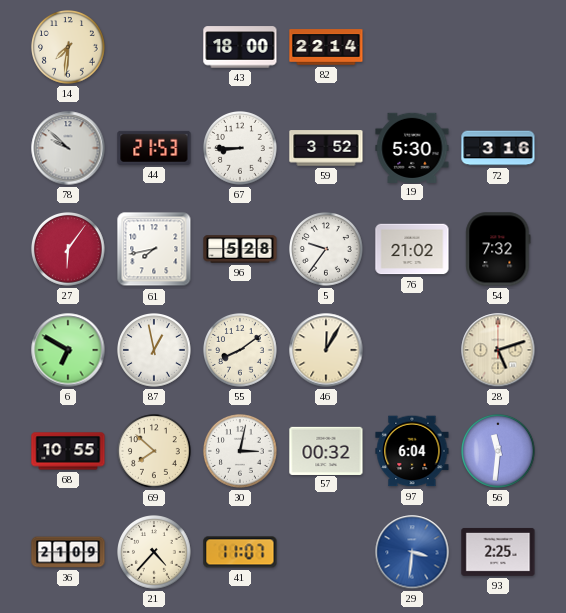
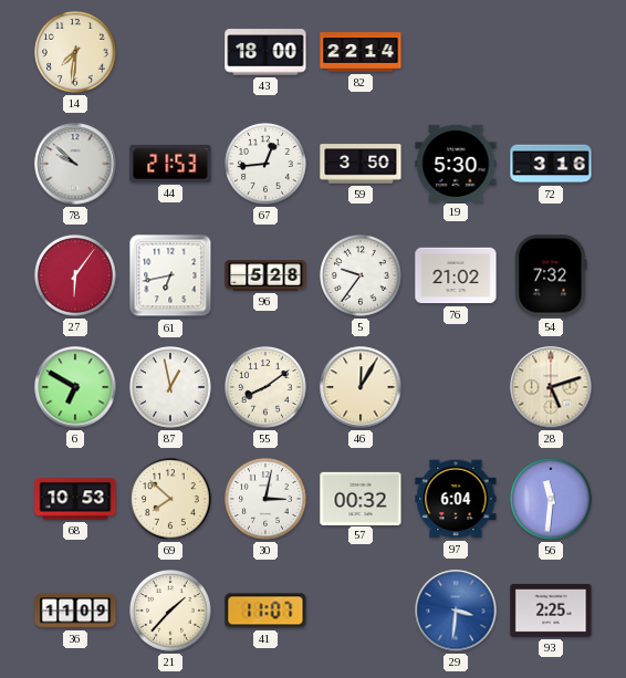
67: 8:45 -> 12:44
59: 3:52 -> 3:50
61: 7:43 -> 6:43
68: 10:55 -> 10:53
36: 21:09 -> 11:09
21: 4:37 -> 1:37
